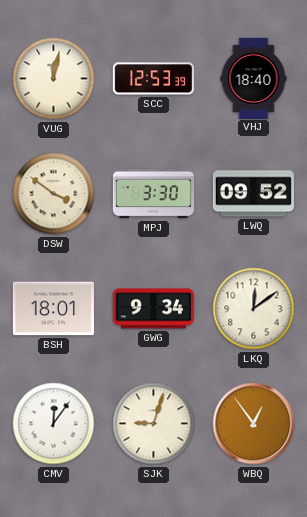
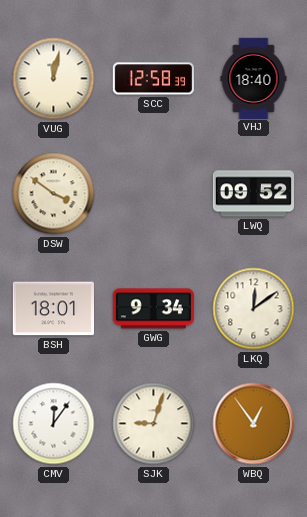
SCC: 12:53 -> 12:58
MPJ: 3:30 -> none
